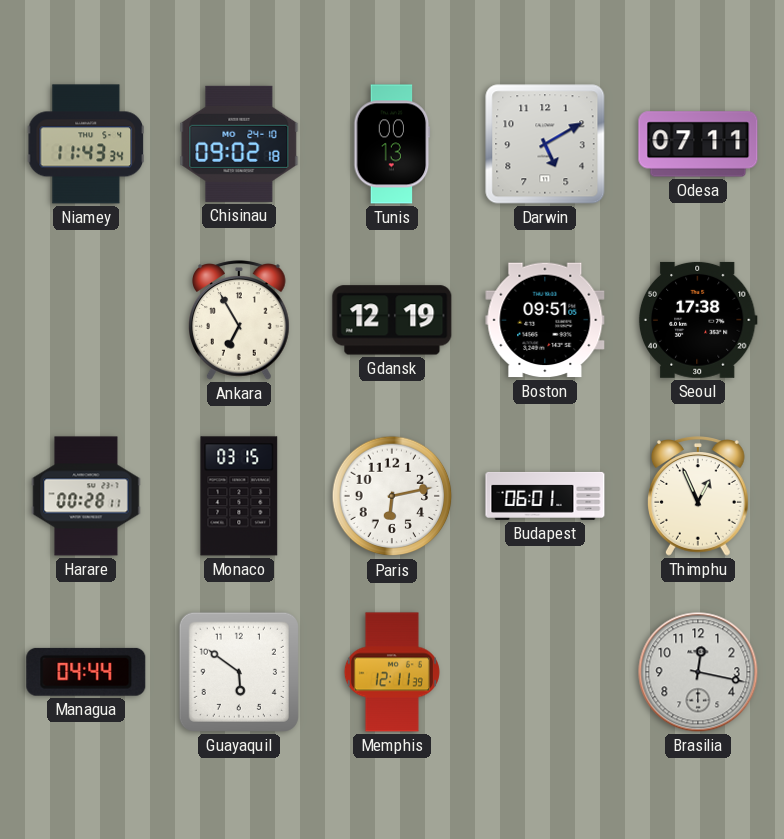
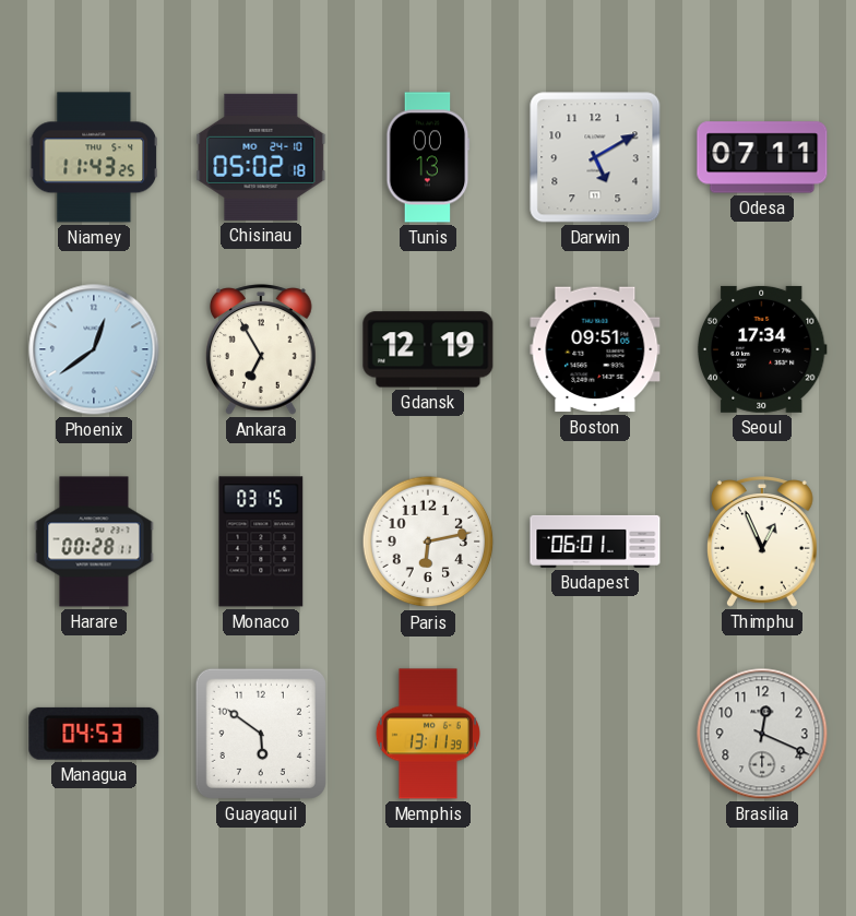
Niamey: 11:43:34 -> 11:43:25
Chisinau: 09:02 -> 05:02
Phoenix: none -> 12:39
Seoul: 17:38 -> 17:34
Managua: 04:44 -> 04:53
Memphis: 12:11 -> 13:11
Brasilia: 12:17 -> 12:19
